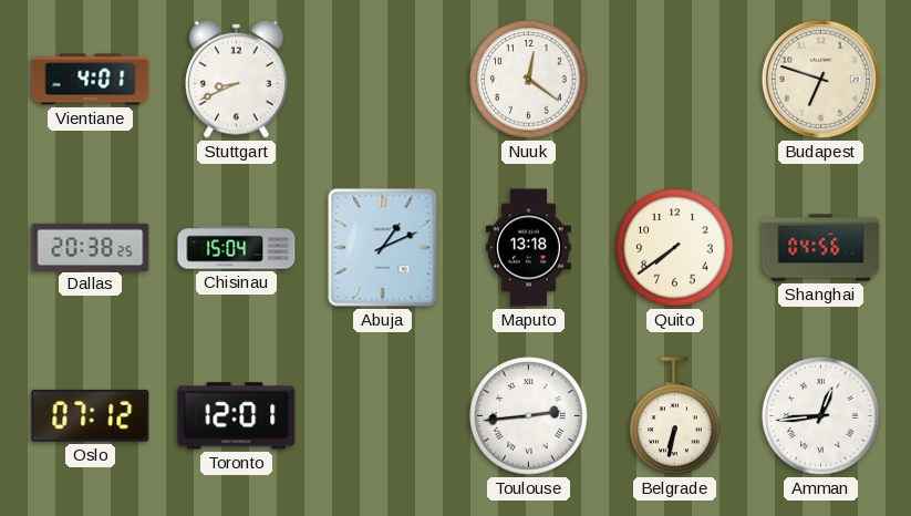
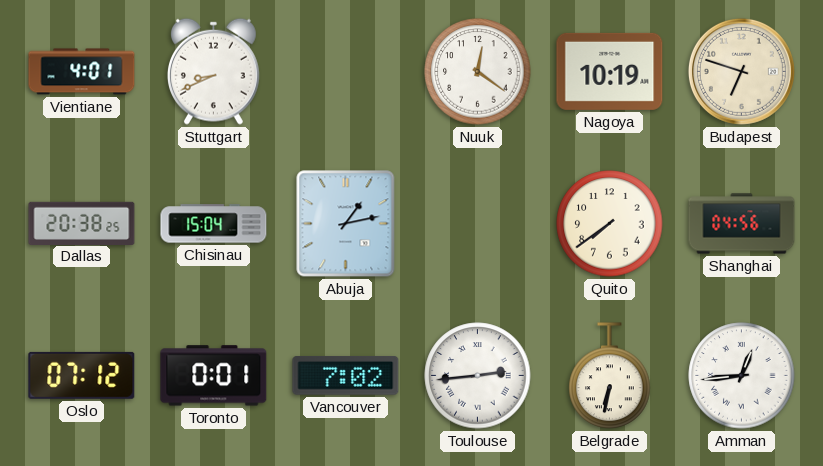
Nagoya: none -> 10:19
Abuja: 1:11 -> 1:13
Maputo: 13:18 -> none
Toronto: 12:01 -> 0:01
Vancouver: none -> 7:02
